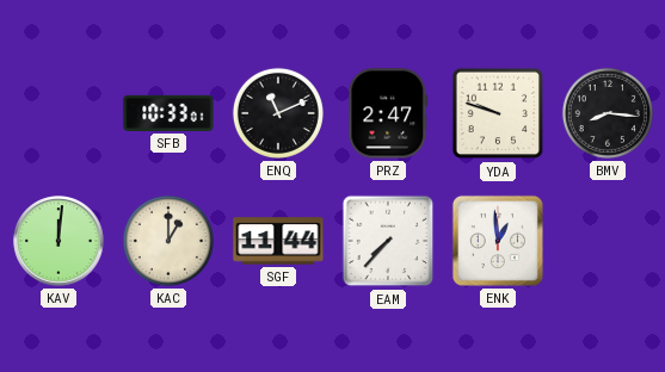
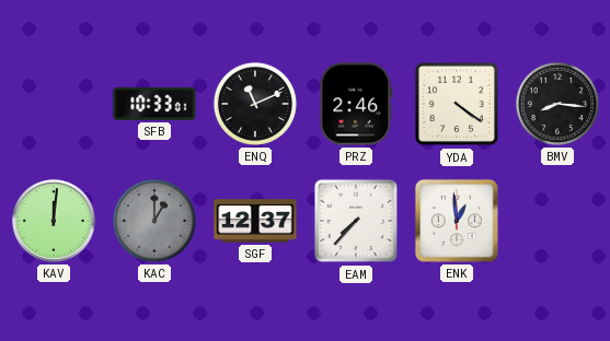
PRZ: 2:47 -> 2:46
YDA: 9:48 -> 4:21
KAC dial: cream -> grey
SGF: 11:44 -> 12:37
